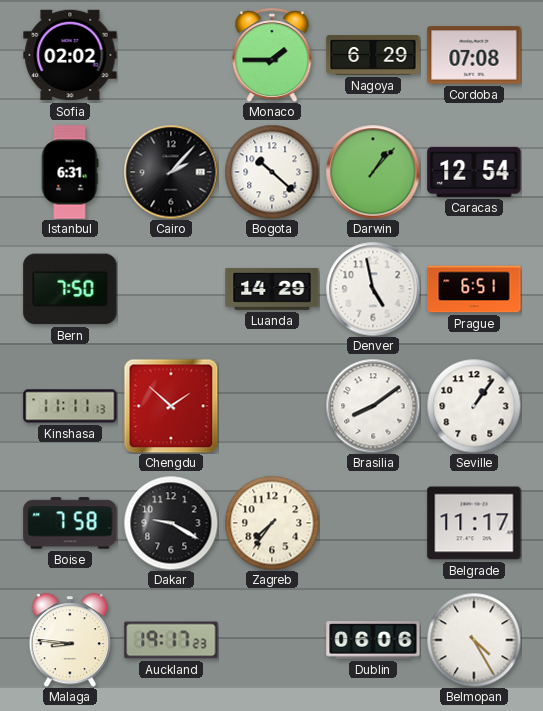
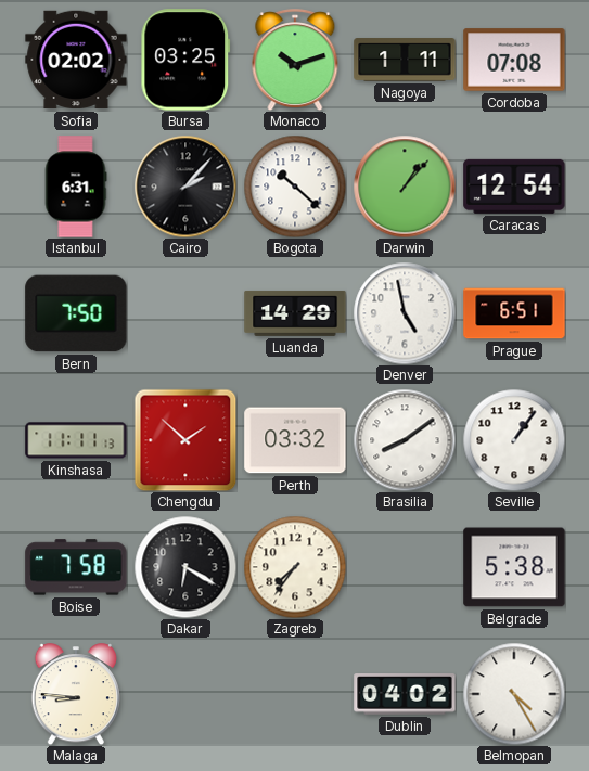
Bursa: none -> 03:25
Monaco: 1:45 -> 10:12
Nagoya: 6:29 -> 1:11
Perth: none -> 03:32
Dakar: 9:20 -> 6:20
Belgrade: 11:17 -> 5:38
Auckland: 19:17 -> none
Dublin: 06:06 -> 04:02
